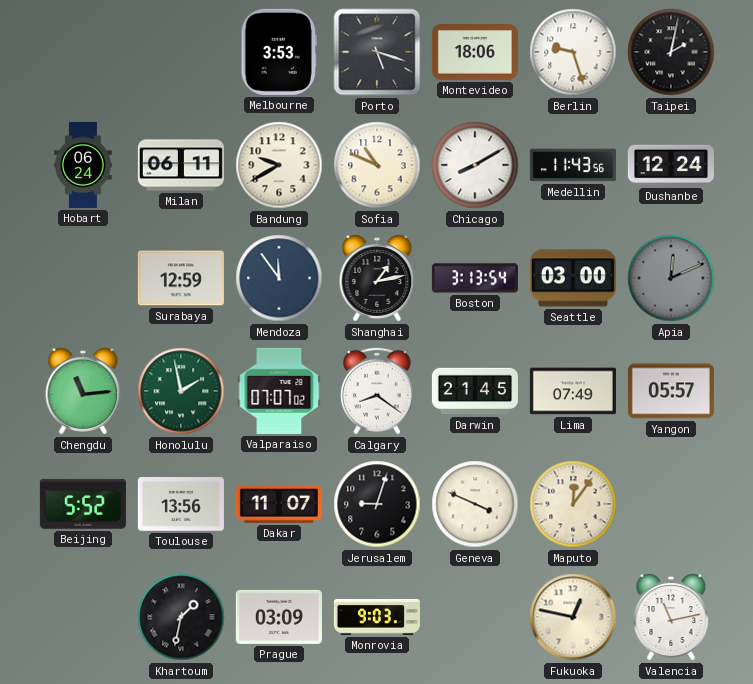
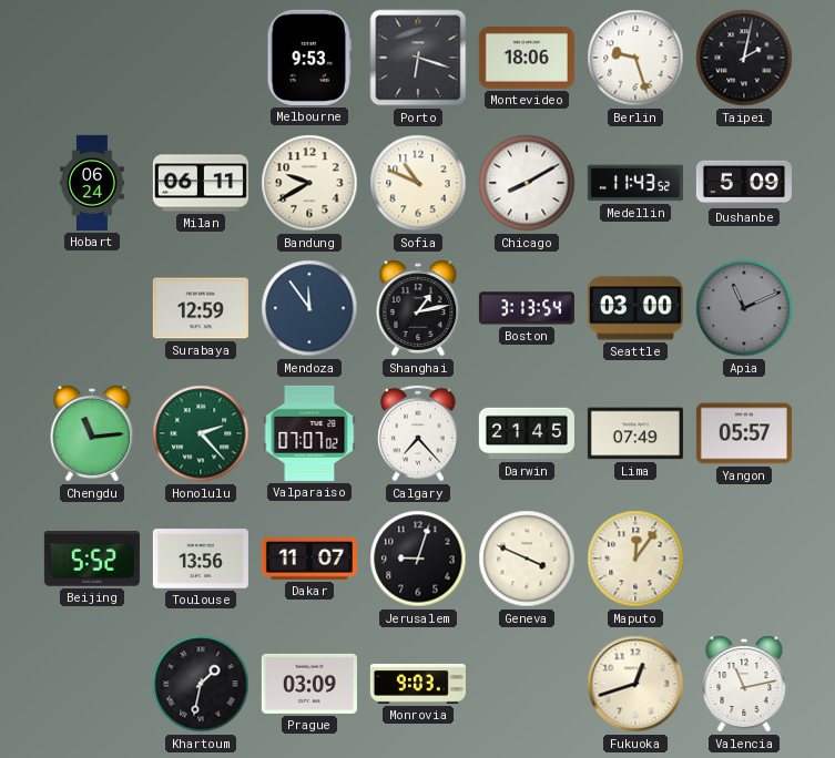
Melbourne: 3:53 -> 9:53
Porto: 5:18 -> 6:18
Medellin: 11:43:56 -> 11:43:52
Dushanbe: 12:24 -> 5:09
Apia: 12:11 -> 11:11
Honolulu: 1:58 -> 2:23
Calgary: 8:21 -> 7:23
Fukuoka: 12:47 -> 12:42
